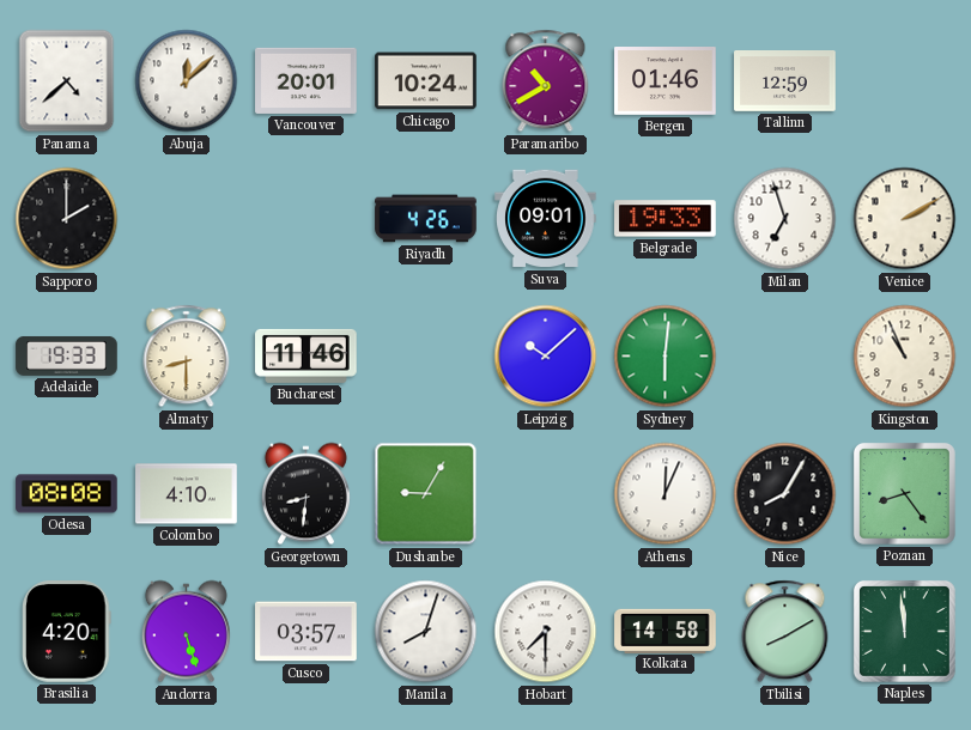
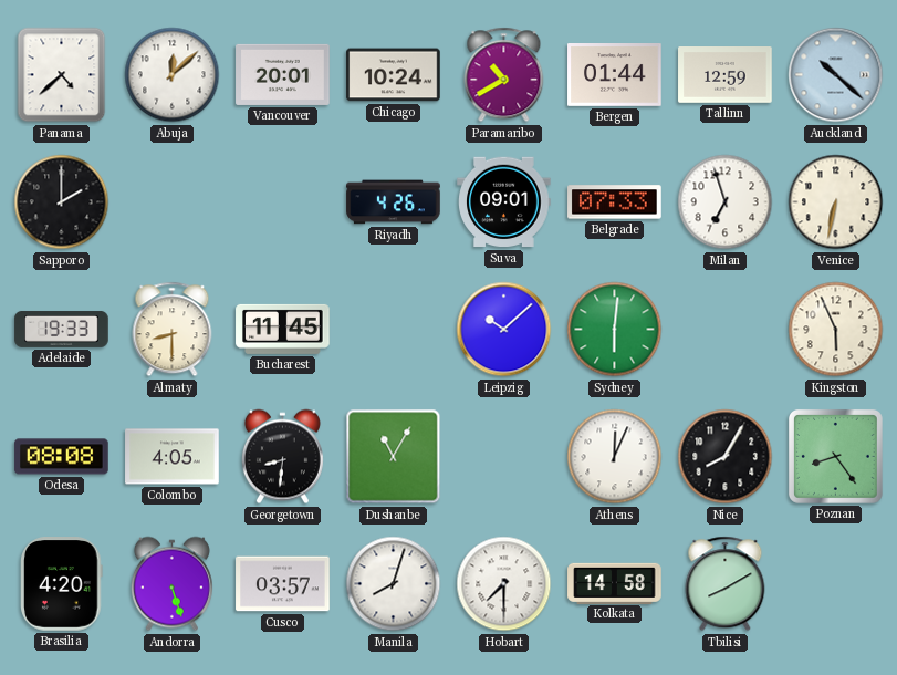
Bergen: 01:46 -> 01:44
Auckland: none -> 10:22
Belgrade: 19:33 -> 07:33
Venice: 2:10 -> 6:32
Bucharest: 11:46 -> 11:45
Kingston: 10:56 -> 5:56
Colombo: 4:10 -> 4:05
Dushanbe: 9:05 -> 11:05
Naples: 11:59 -> none
